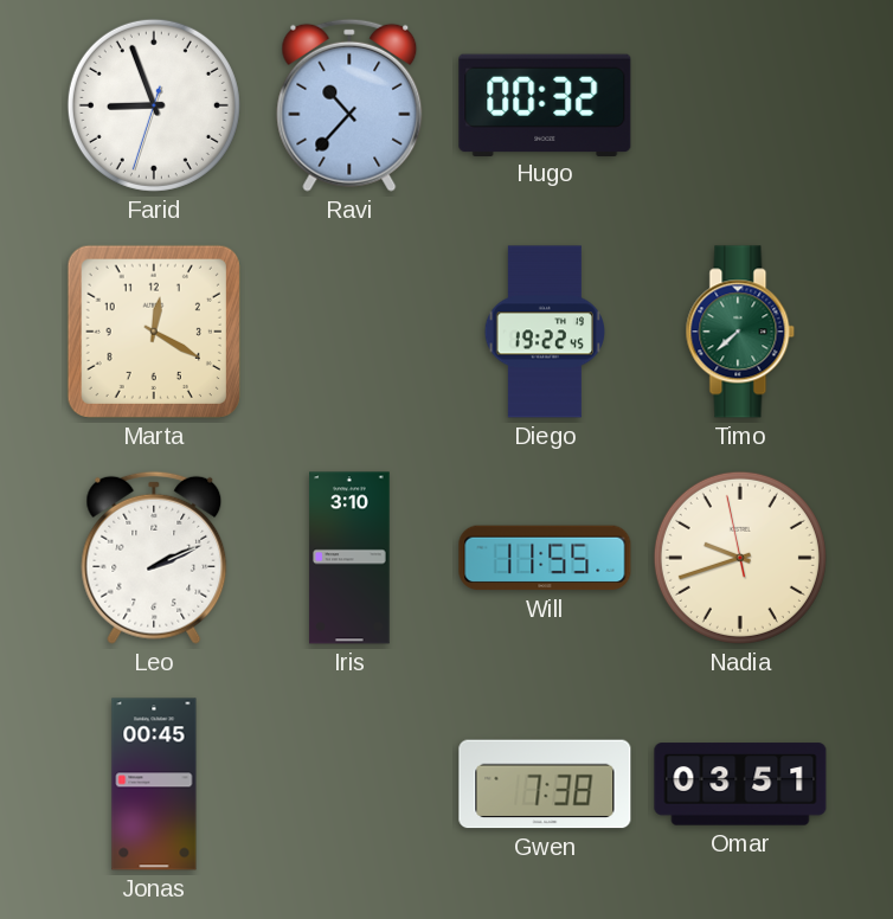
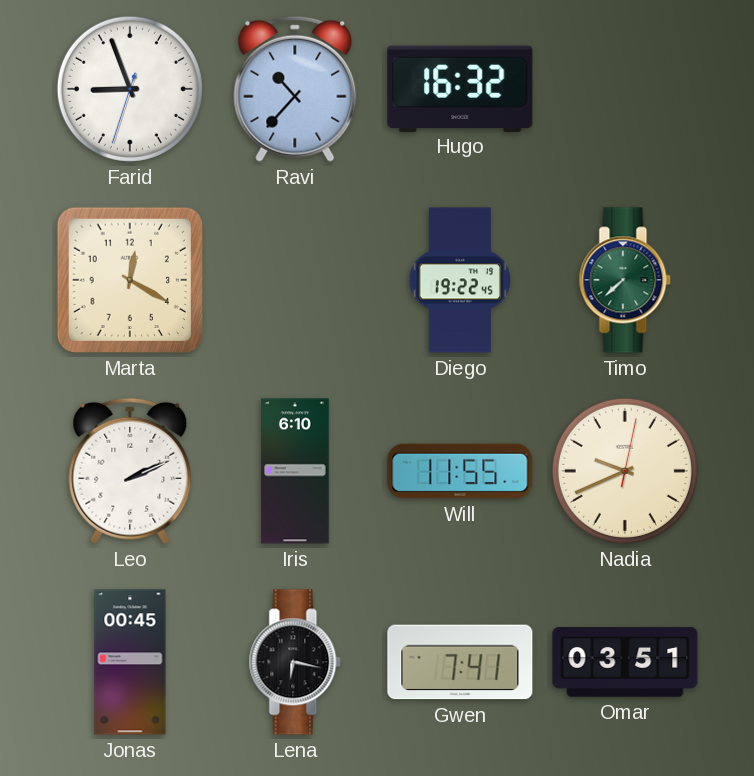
Hugo: 00:32 -> 16:32
Iris: 3:10 -> 6:10
Nadia: 9:41:58 -> 9:41:02
Lena: none -> 6:17
Gwen: 7:38 -> 7:41
